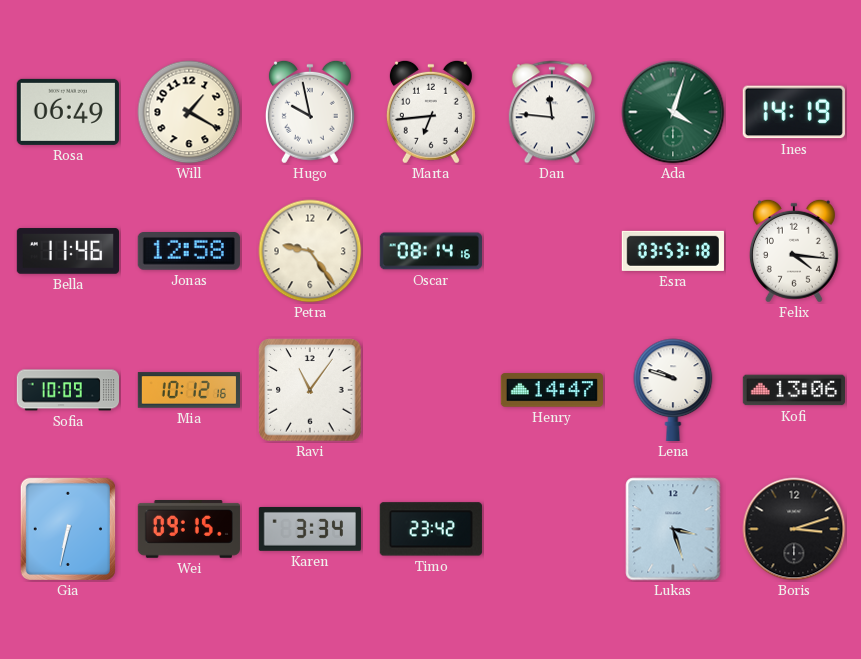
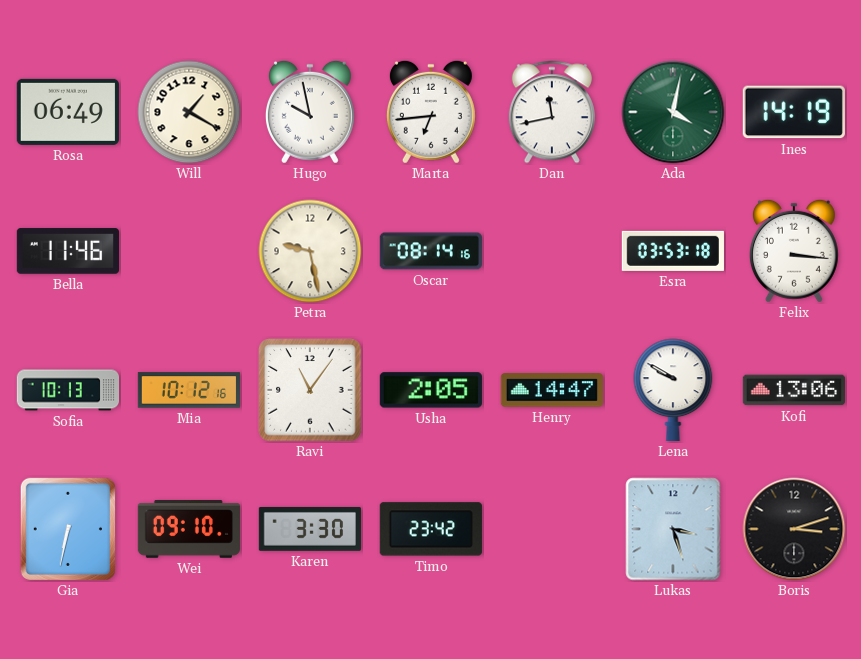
Dan: 11:46 -> 11:43
Ada: 4:03 -> 4:02
Jonas: 12:58 -> none
Petra: 9:24 -> 9:28
Felix: 4:16 -> 3:16
Sofia: 10:09 -> 10:13
Usha: none -> 2:05
Lena: 9:48 -> 9:50
Wei: 09:15 -> 09:10
Karen: 3:34 -> 3:30
